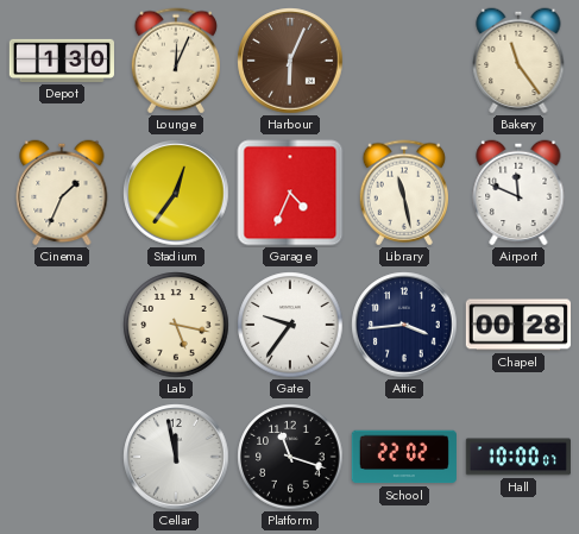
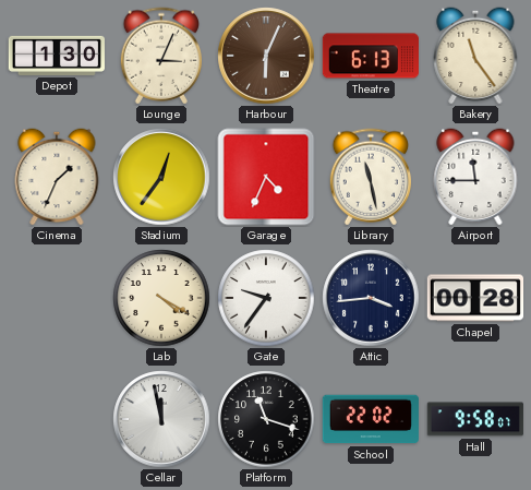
Lounge: 12:04 -> 3:04
Theatre: none -> 6:13
Airport: 11:49 -> 11:45
Lab: 5:17 -> 4:20
Hall: 10:00 -> 9:58
